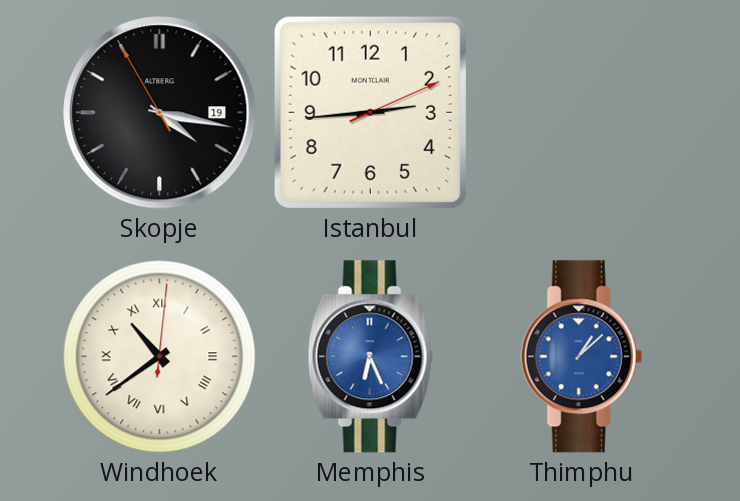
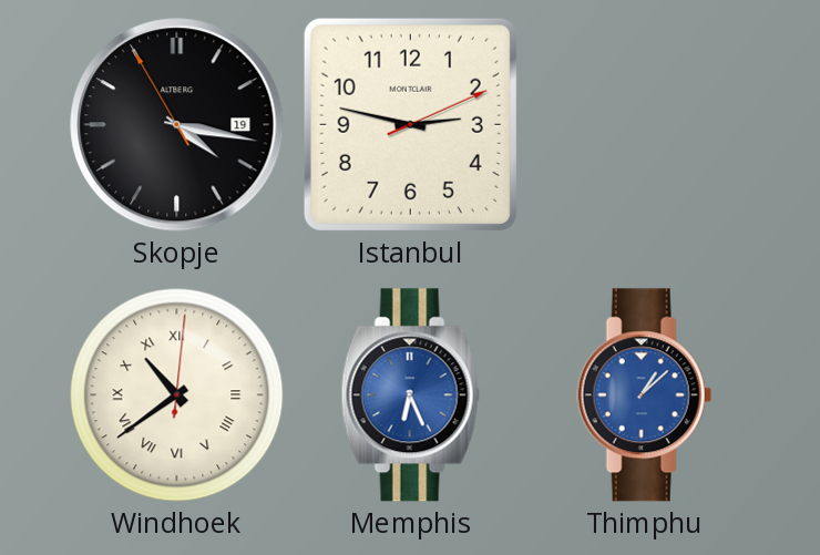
Istanbul: 2:44 -> 2:47
